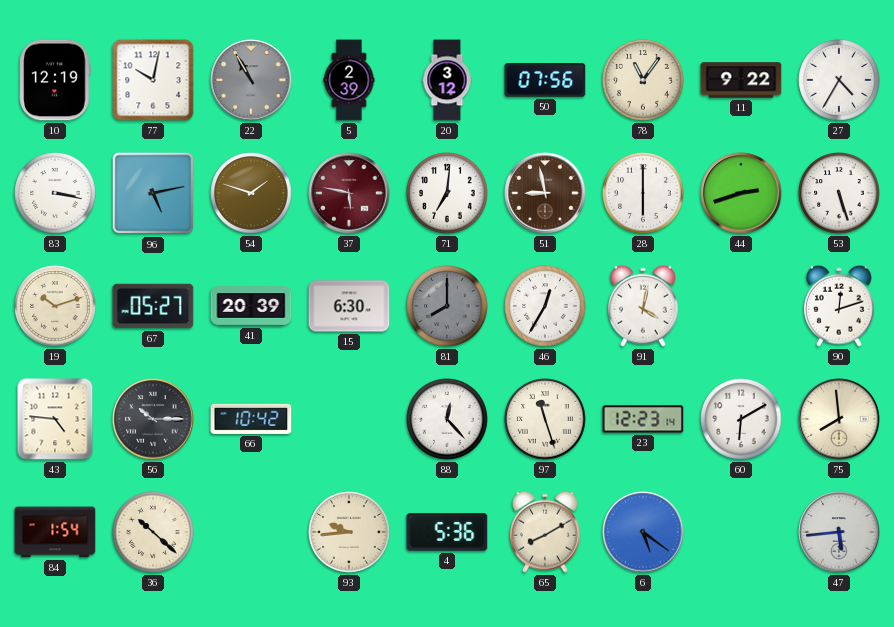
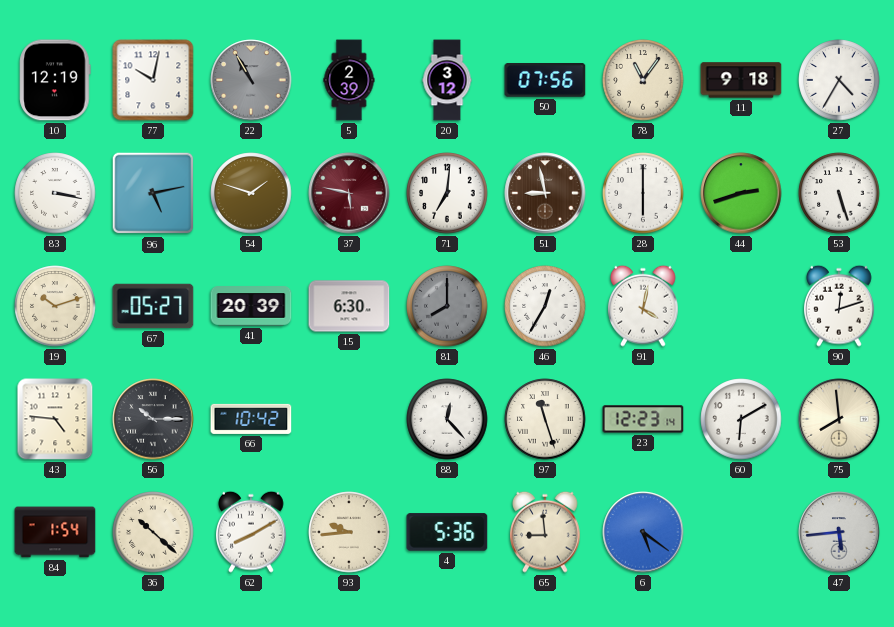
11: 9:22 -> 9:18
62: none -> 8:10
65: 8:10 -> 8:59
